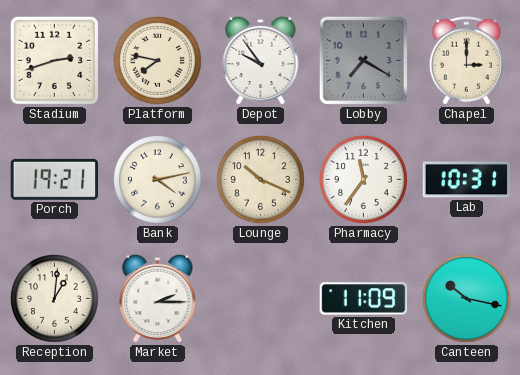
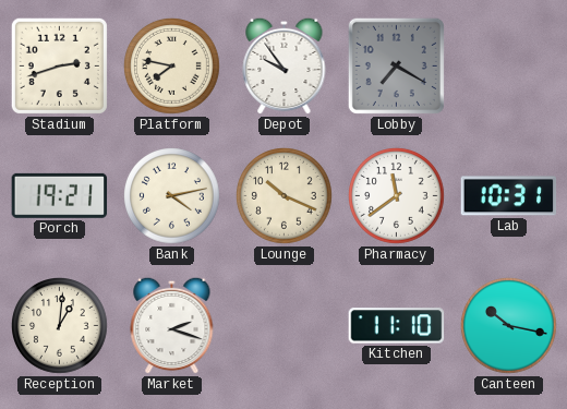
Chapel: 3:00 -> none
Pharmacy: 11:36 -> 11:39
Market: 2:15 -> 2:18
Kitchen: 11:09 -> 11:10
